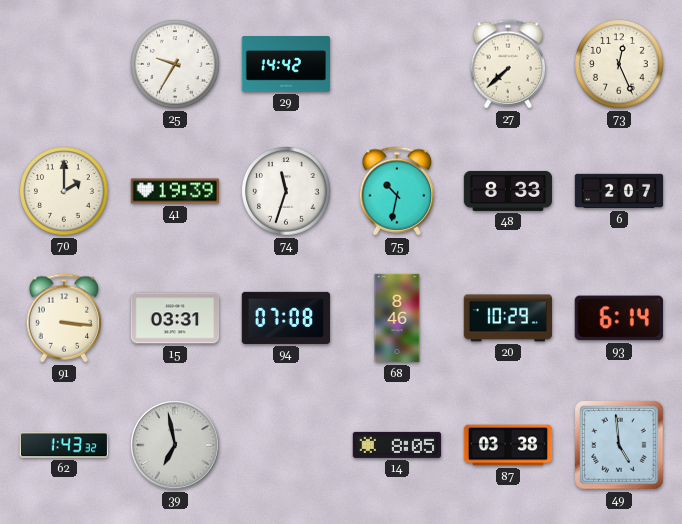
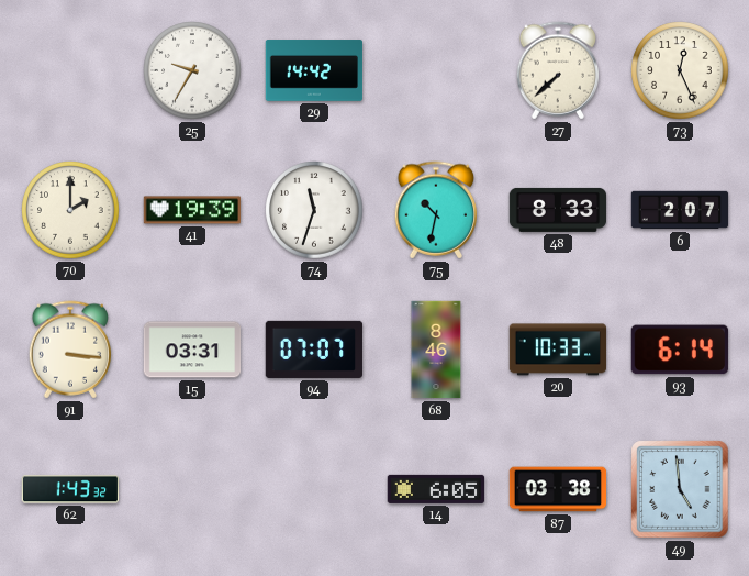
94: 07:08 -> 07:07
20: 10:29 -> 10:33
39: 6:58 -> none
14: 8:05 -> 6:05
